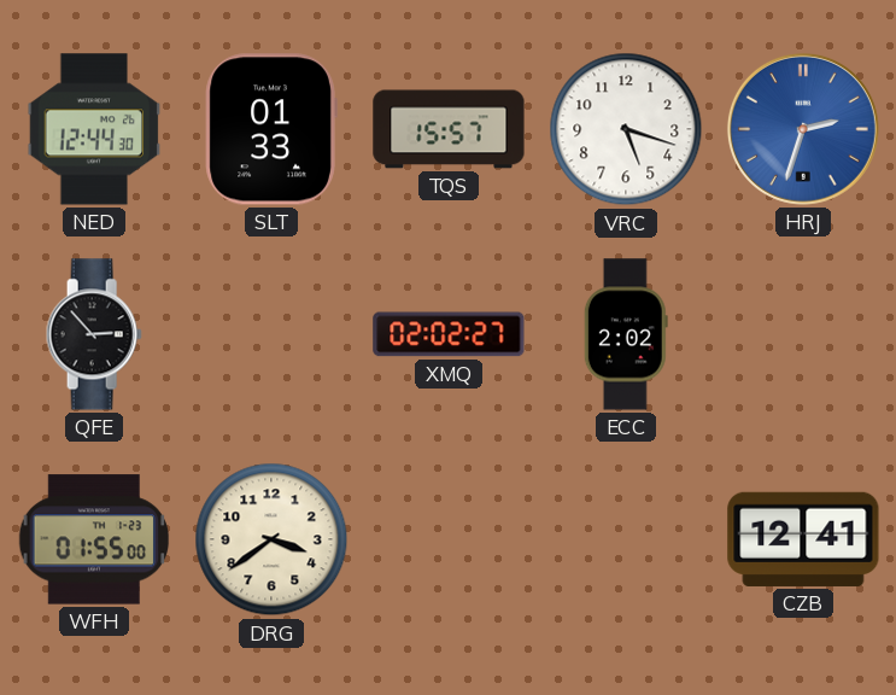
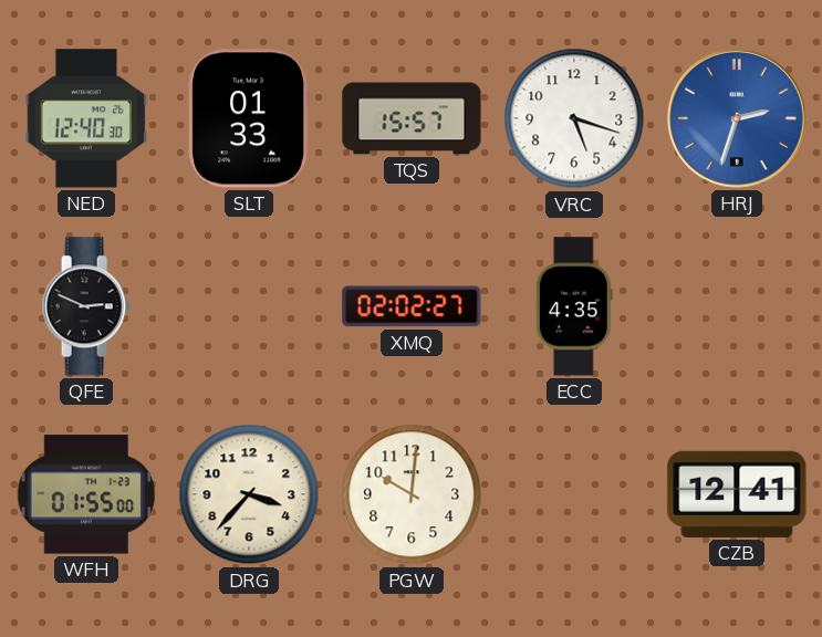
NED: 12:44 -> 12:40
QFE: 2:53 -> 2:49
ECC: 2:02 -> 4:35
DRG: 3:39 -> 3:37
PGW: none -> 10:01
